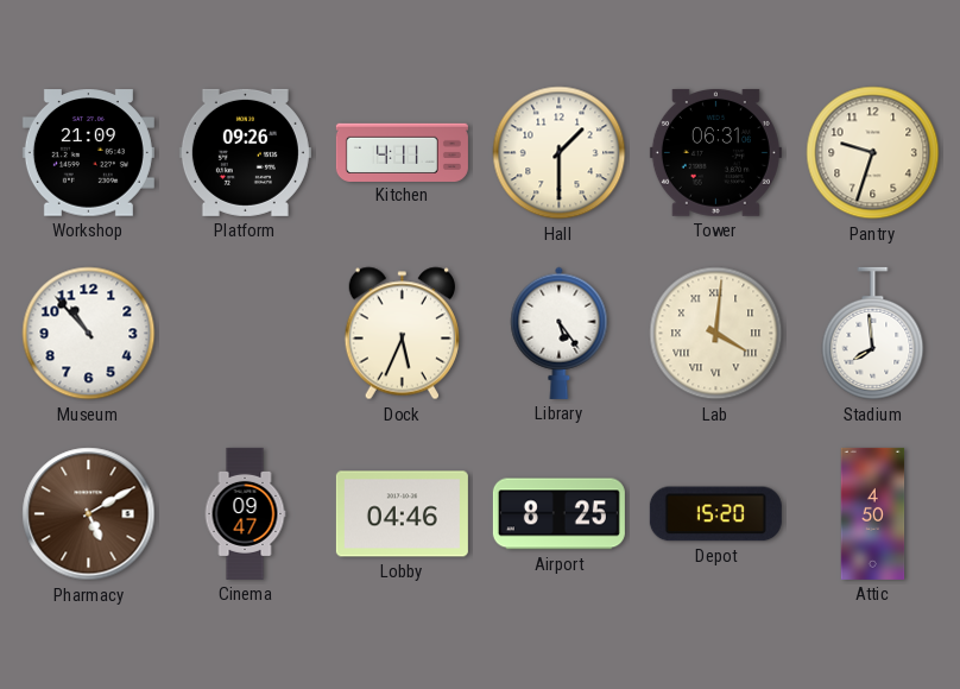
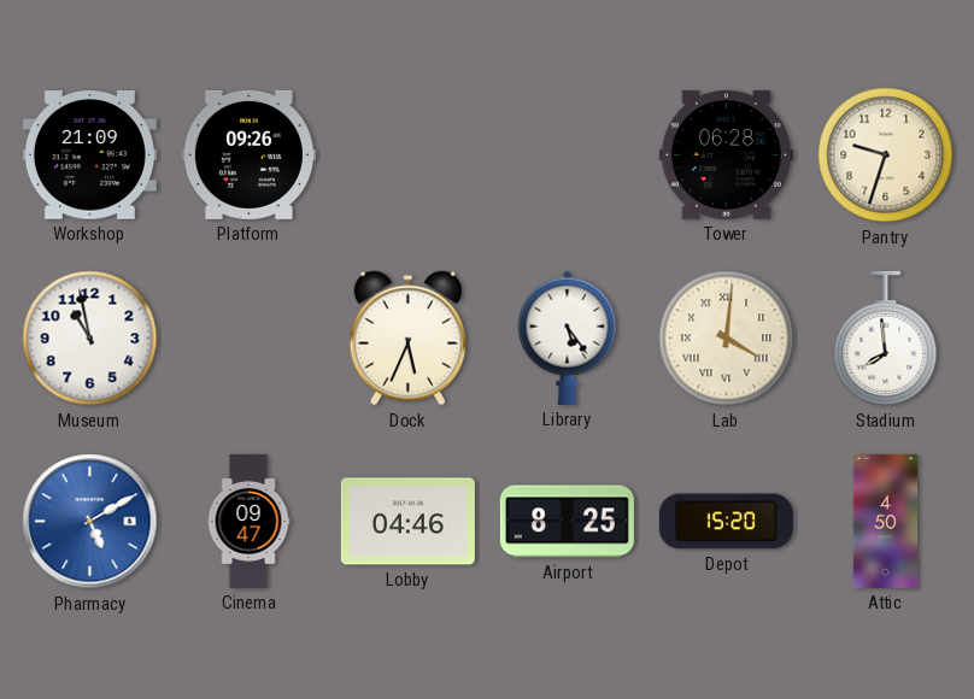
Kitchen: 4:11 -> none
Hall: 1:30 -> none
Tower: 06:31 -> 06:28
Museum: 10:53 -> 10:58
Pharmacy dial: brown -> blue
